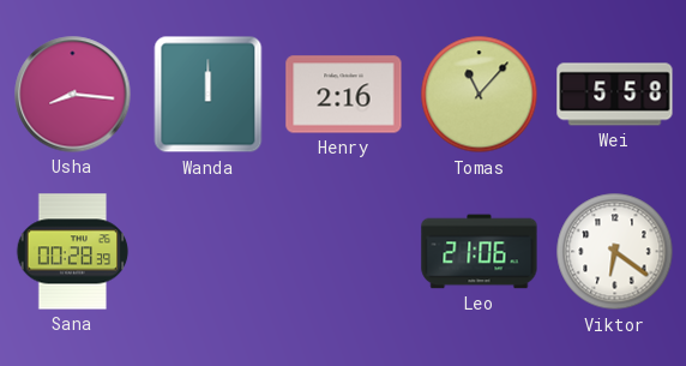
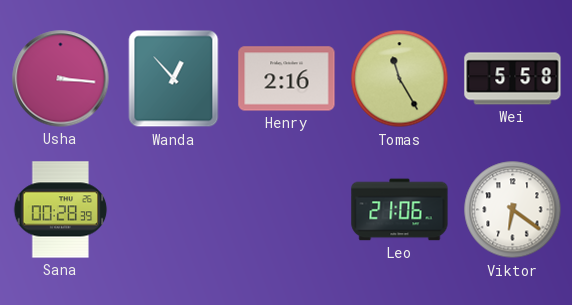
Usha: 8:16 -> 3:16
Wanda: 12:00 -> 12:53
Tomas: 11:07 -> 11:25
